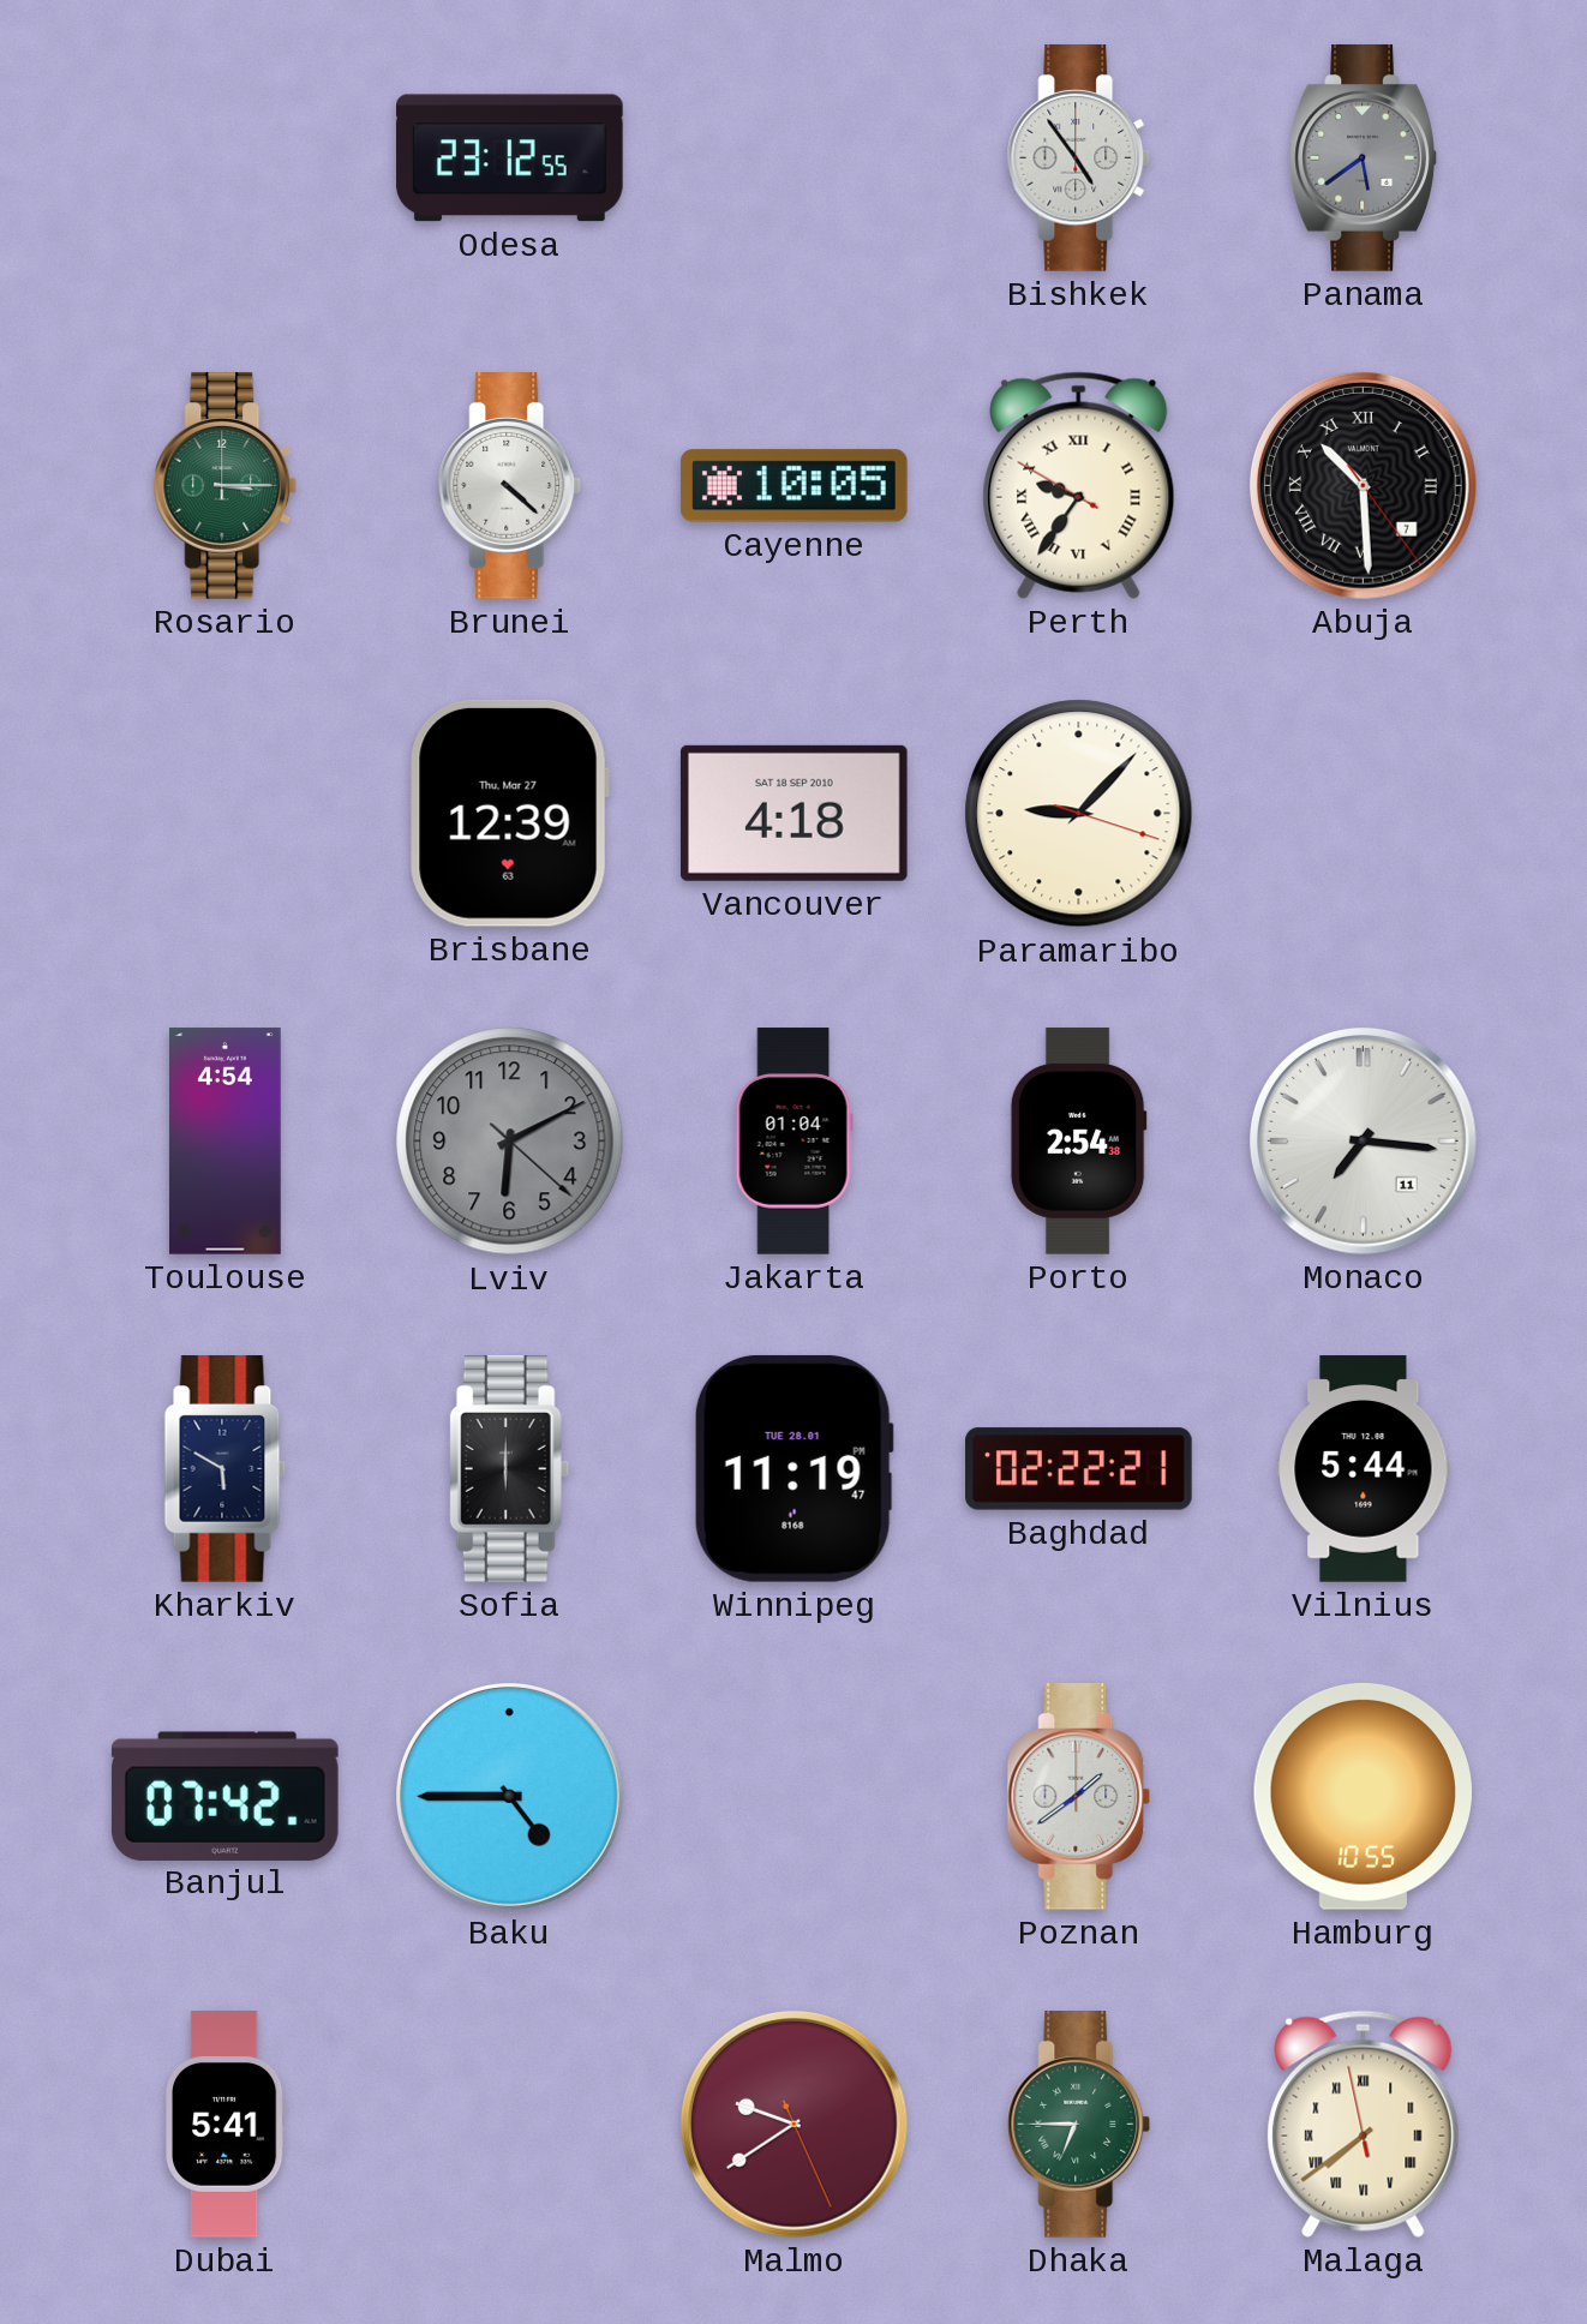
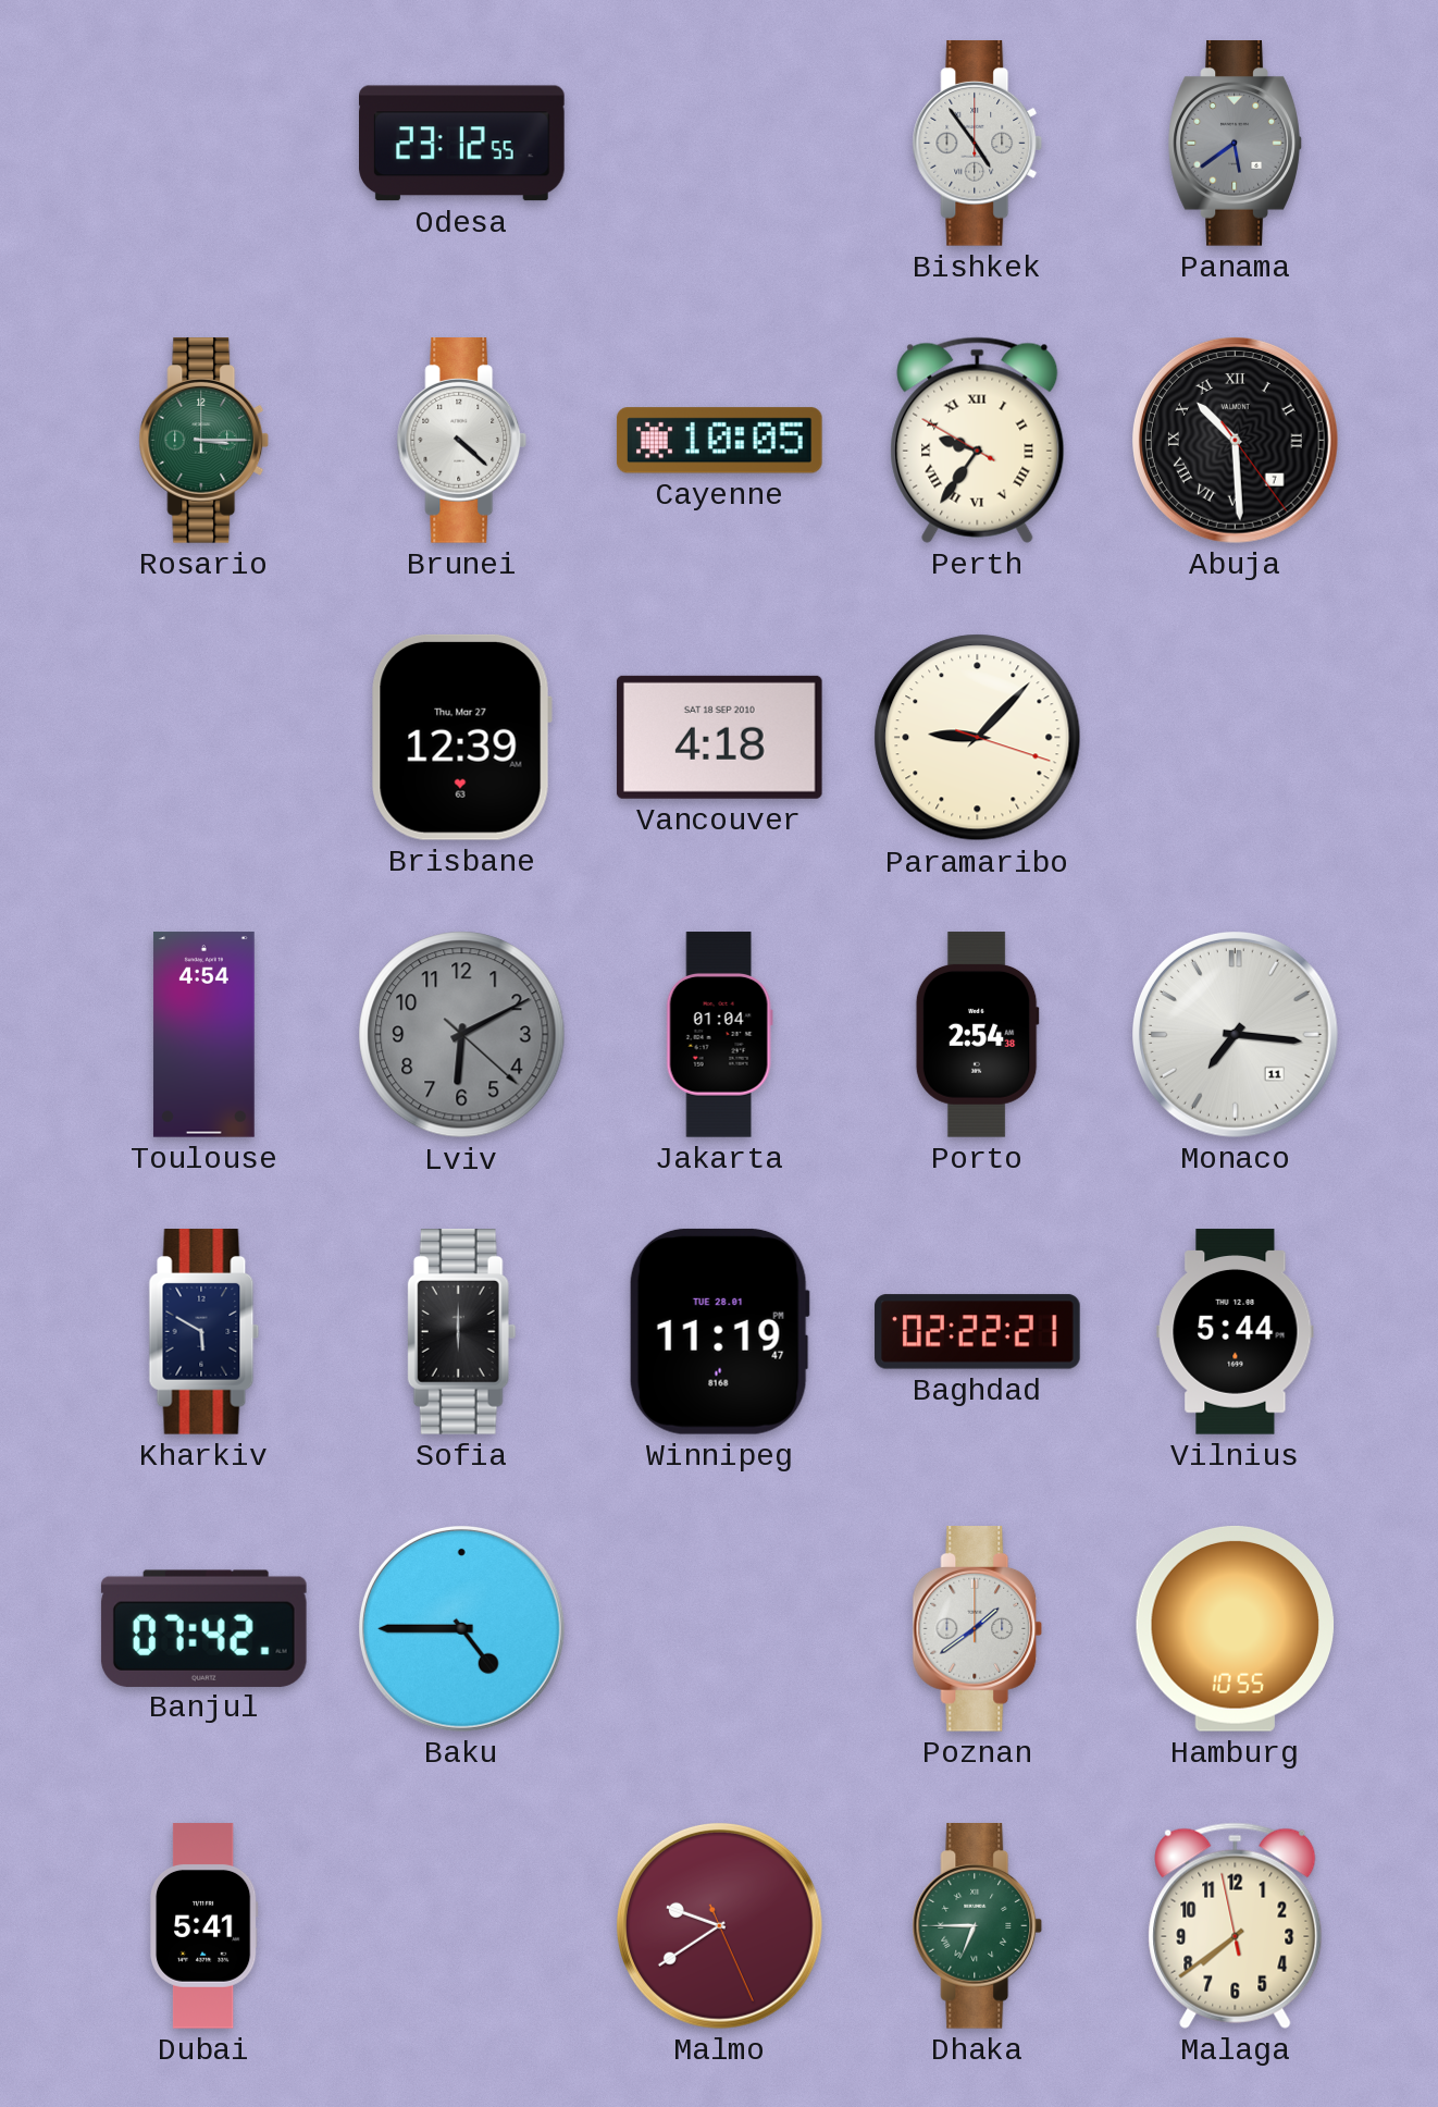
Malaga numerals: Roman -> Arabic
